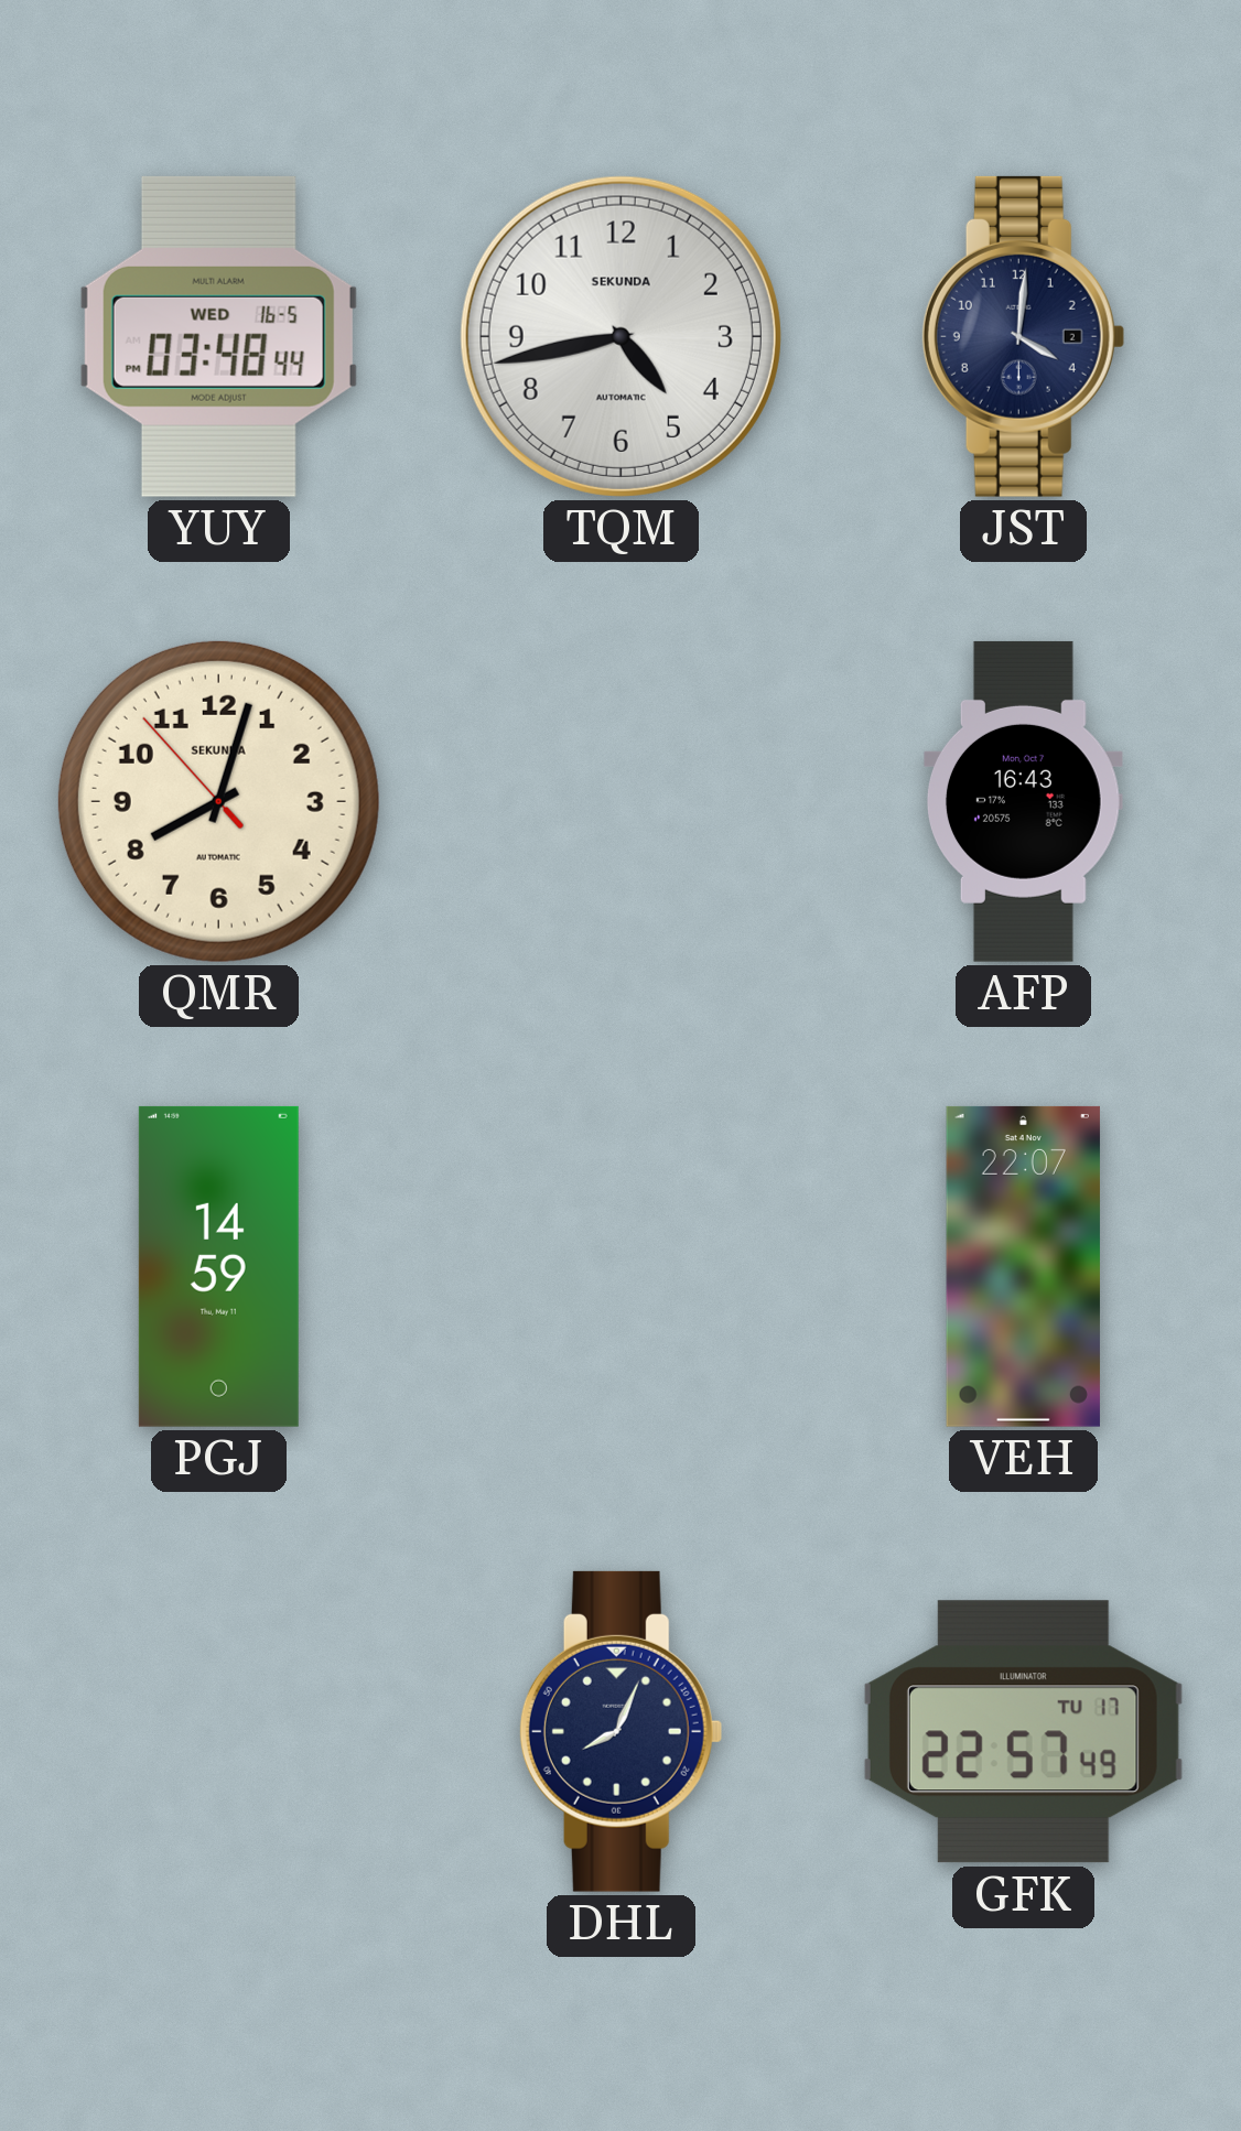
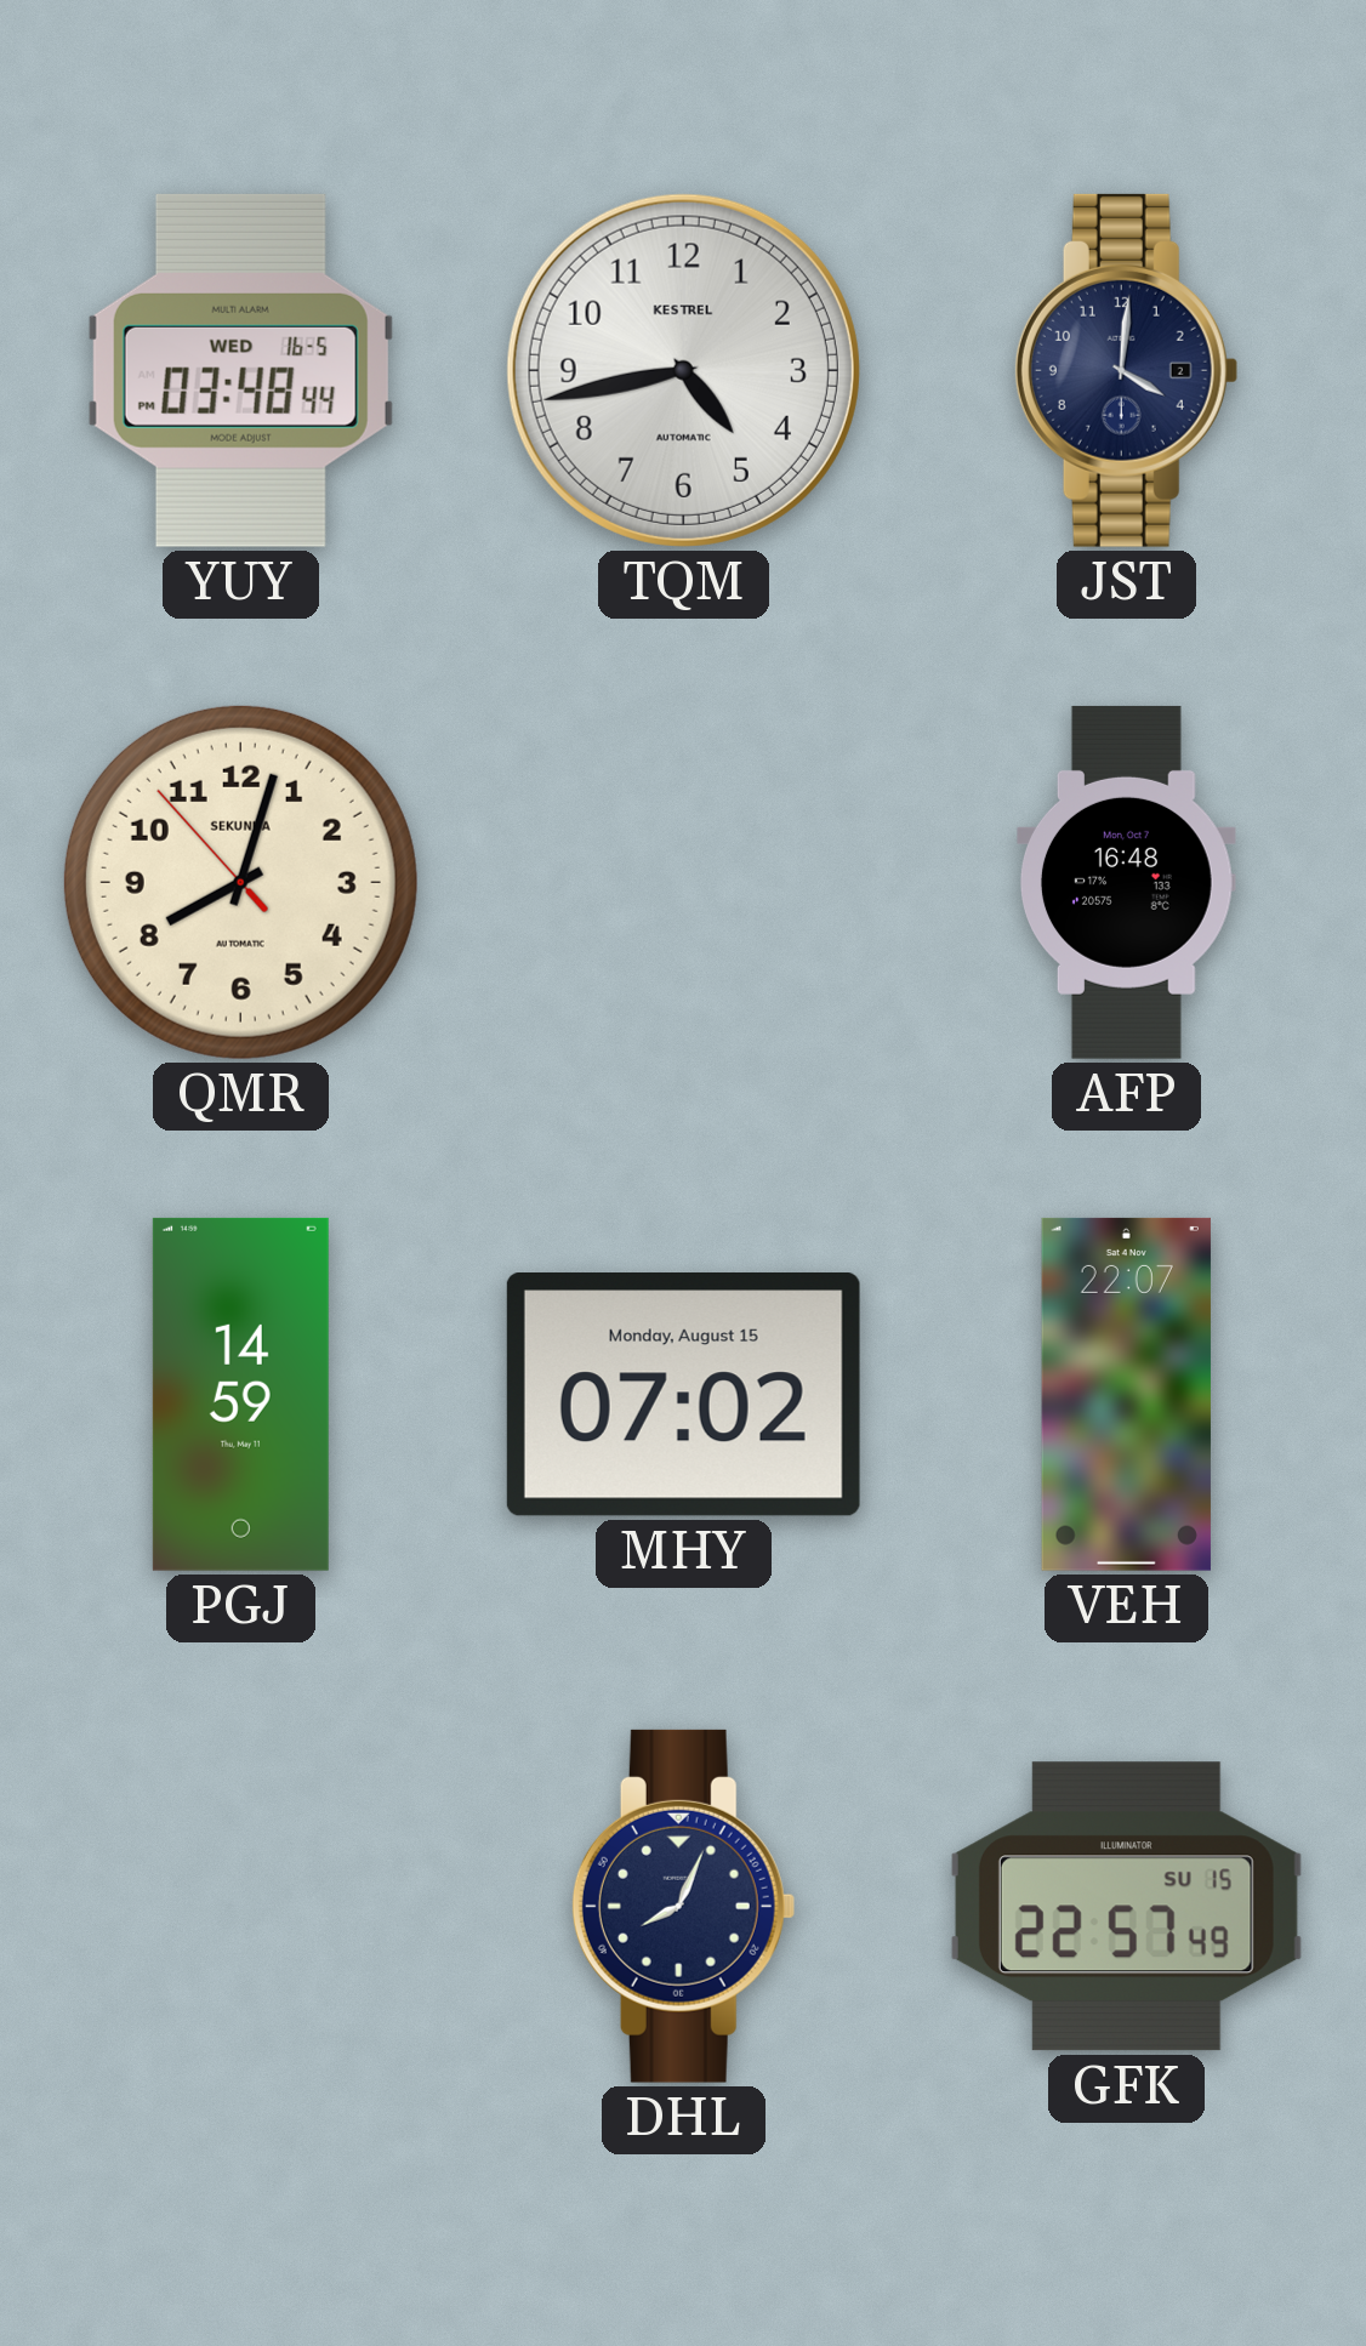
TQM brand: SEKUNDA -> KESTREL
AFP: 16:43 -> 16:48
MHY: none -> 07:02
GFK date: TU 17 -> SU 15
